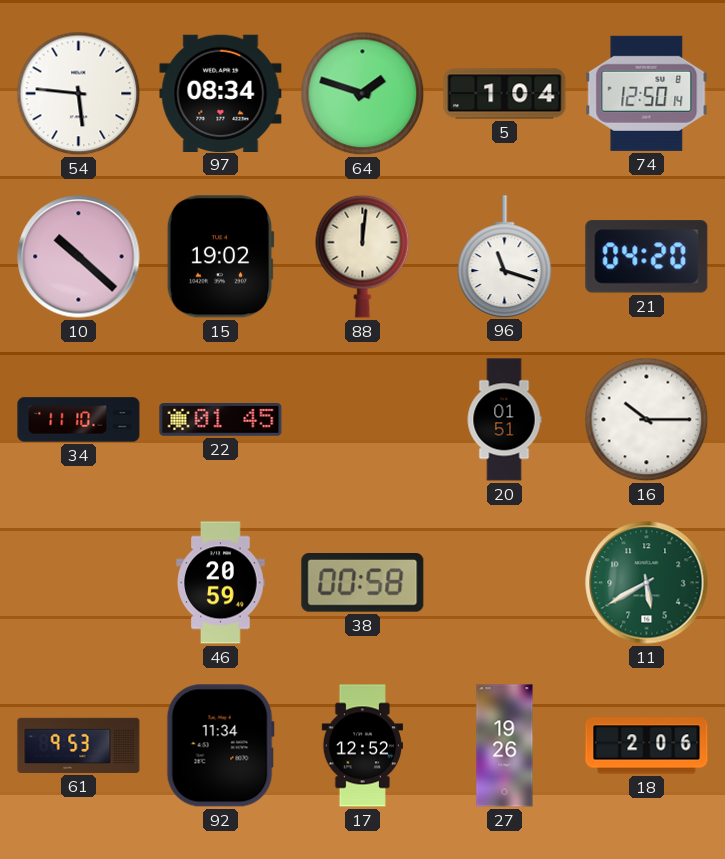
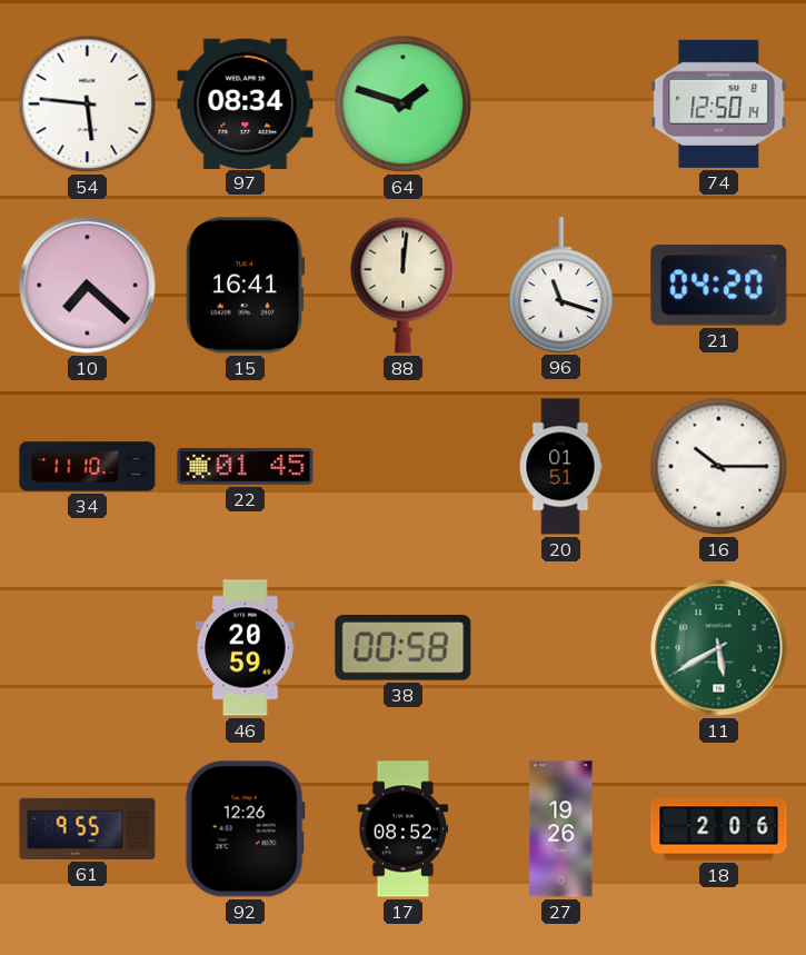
5: 1:04 -> none
10: 10:22 -> 7:22
15: 19:02 -> 16:41
61: 9:53 -> 9:55
92: 11:34 -> 12:26
17: 12:52 -> 08:52
